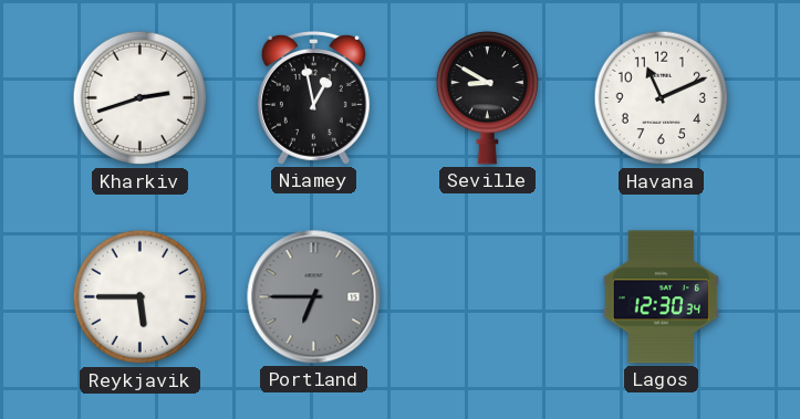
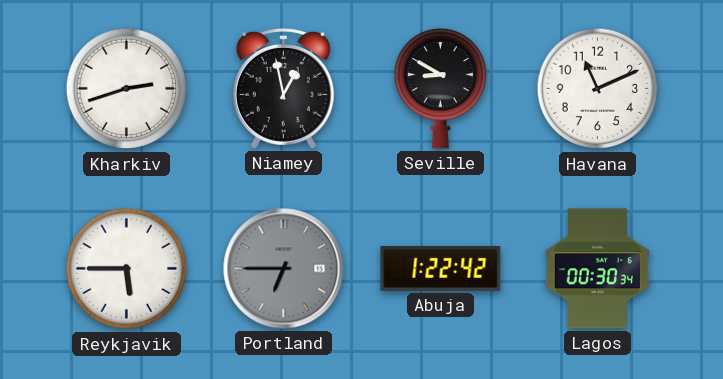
Abuja: none -> 1:22
Lagos: 12:30 -> 00:30
